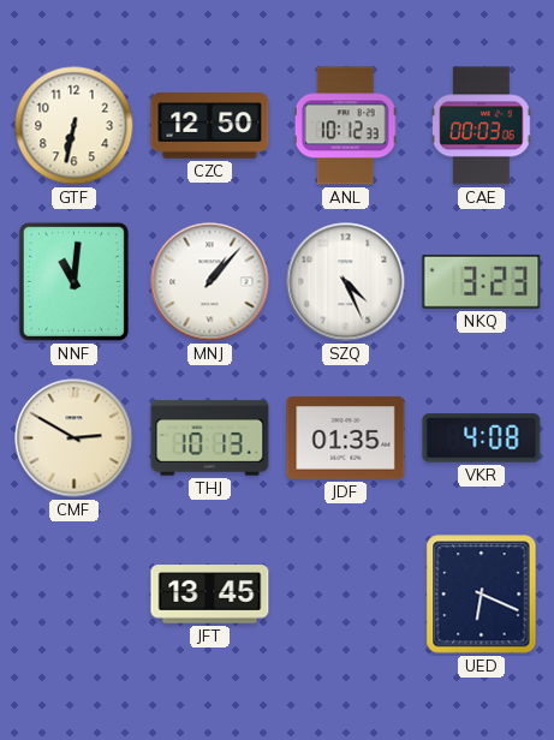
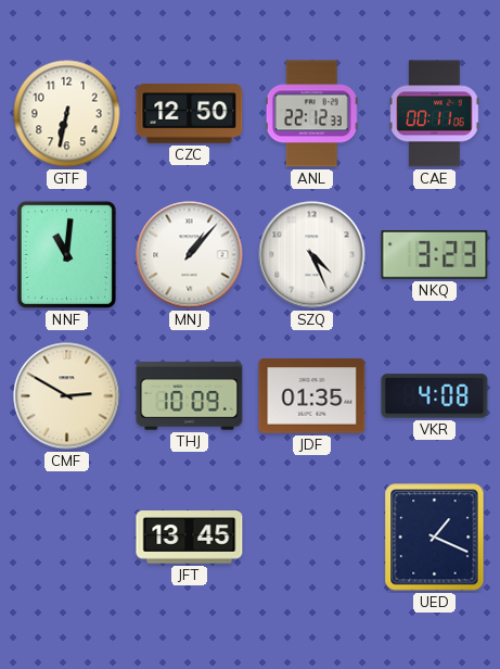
ANL: 10:12 -> 22:12
CAE: 00:03 -> 00:11
THJ: 10:13 -> 10:09
UED: 6:19 -> 1:19
